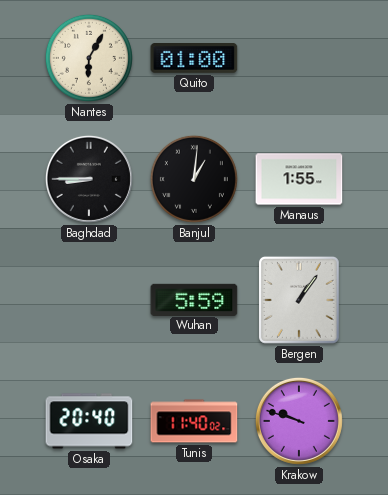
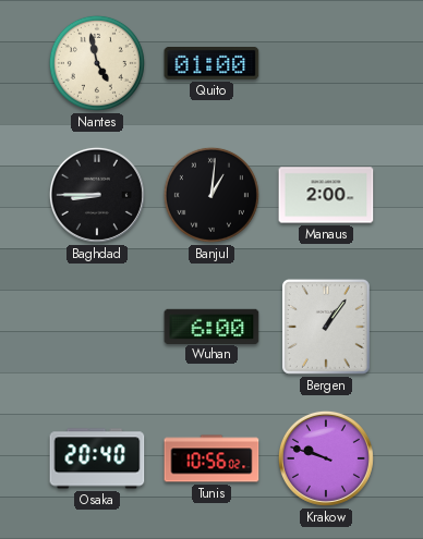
Nantes: 6:05 -> 4:58
Manaus: 1:55 -> 2:00
Wuhan: 5:59 -> 6:00
Tunis: 11:40 -> 10:56
